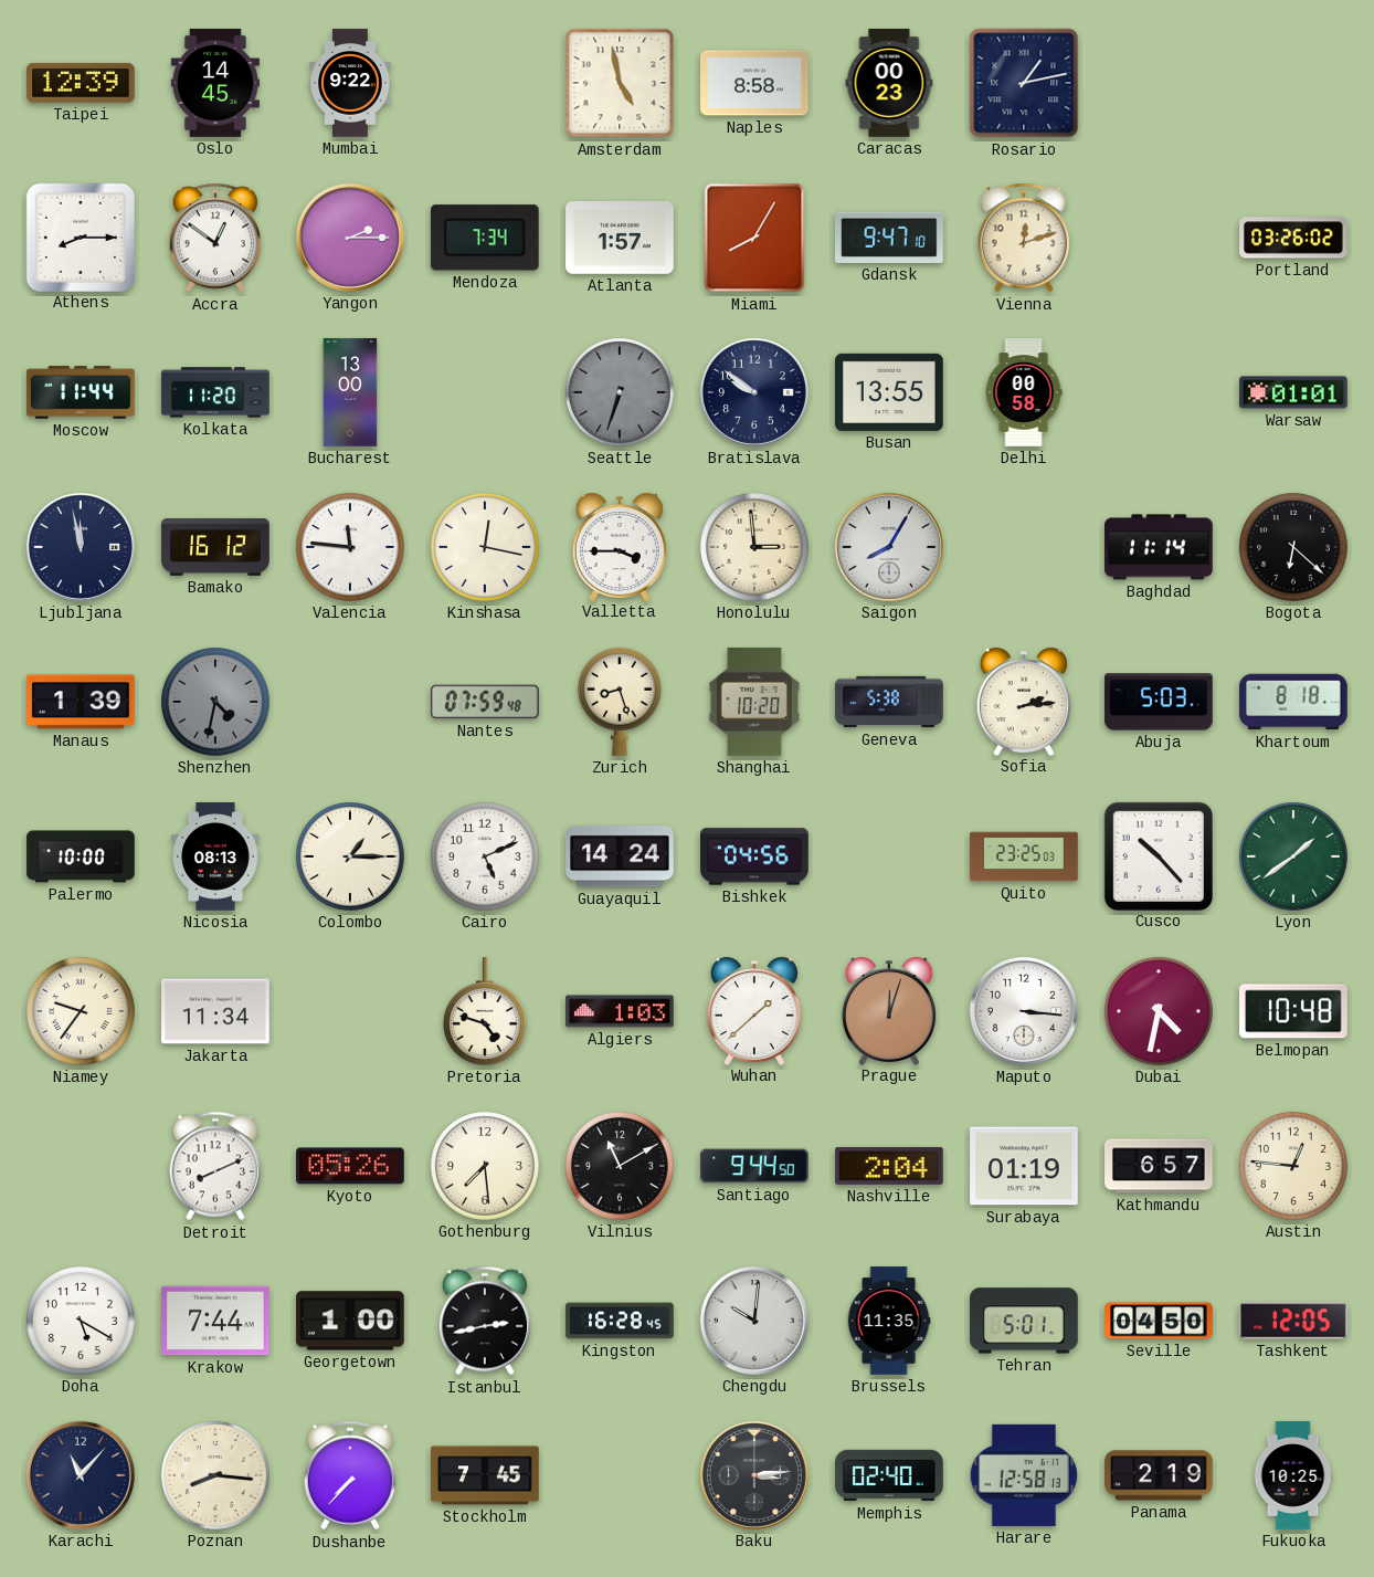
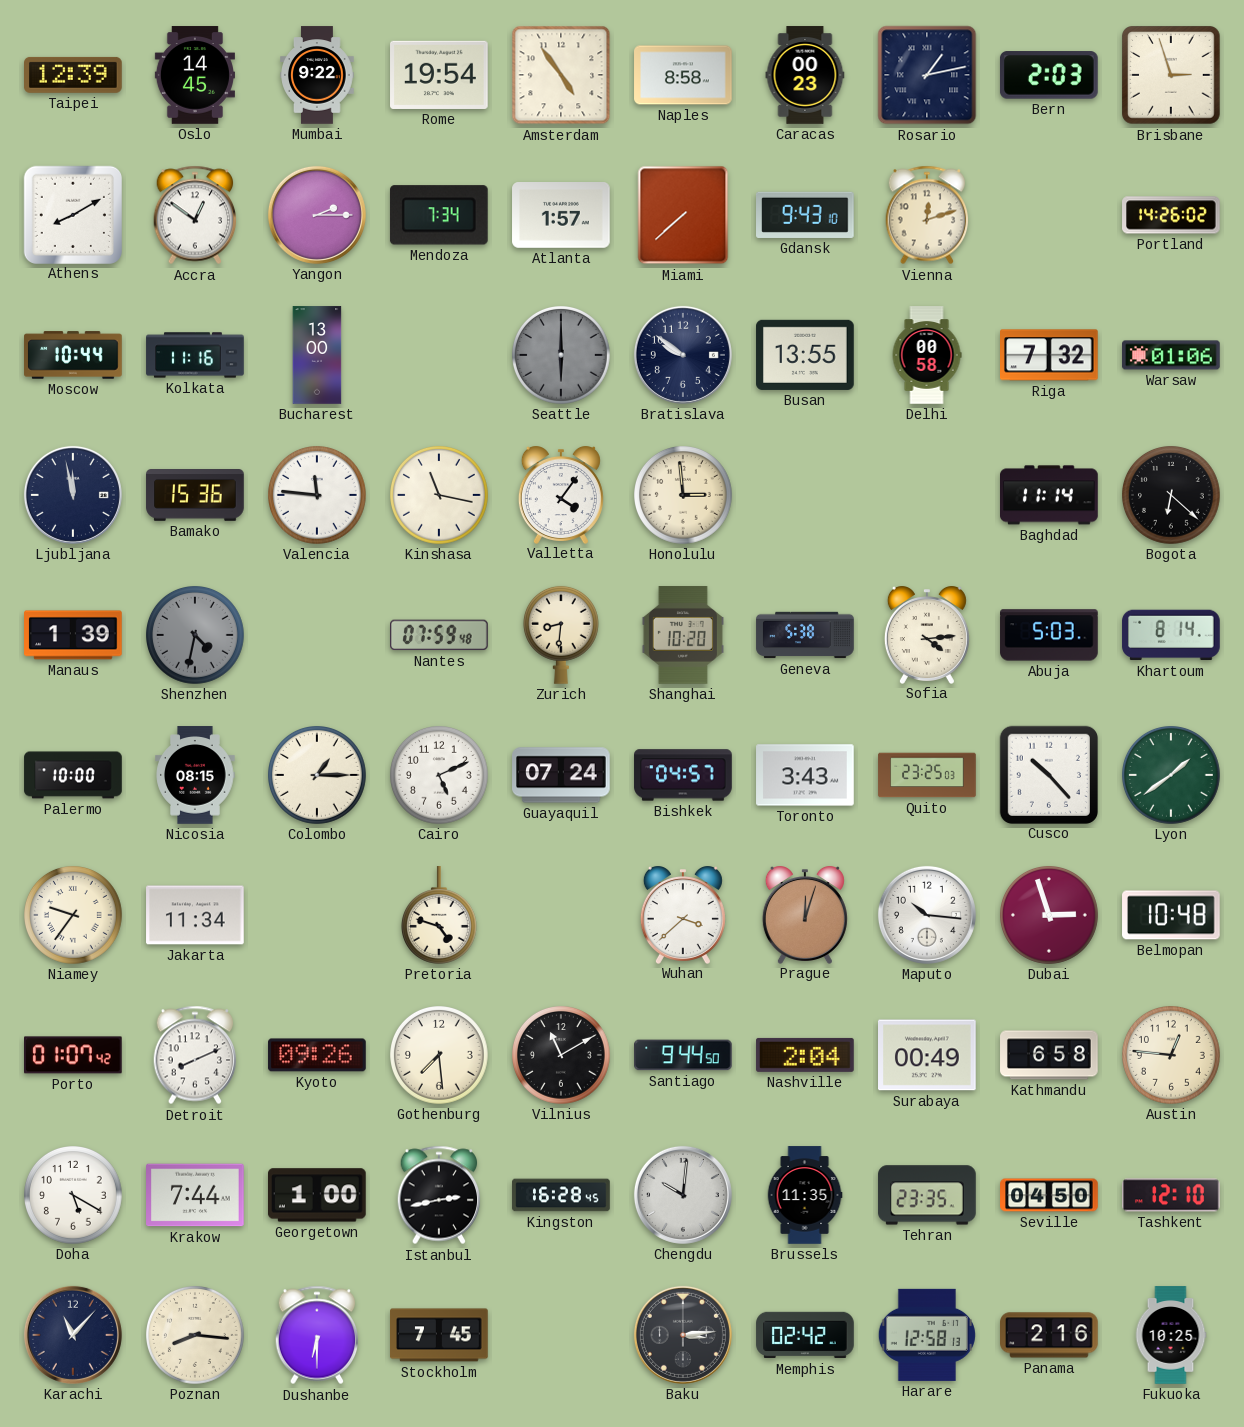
Rome: none -> 19:54
Amsterdam: 4:58 -> 4:54
Bern: none -> 2:03
Brisbane: none -> 2:57
Athens: 8:15 -> 8:10
Miami: 8:05 -> 7:38
Gdansk: 9:47 -> 9:43
Portland: 03:26 -> 14:26
Moscow: 11:44 -> 10:44
Kolkata: 11:20 -> 11:16
Seattle: 6:33 -> 6:00
Riga: none -> 7:32
Warsaw: 01:01 -> 01:06
Bamako: 16:12 -> 15:36
Kinshasa: 12:17 -> 11:17
Valletta: 3:45 -> 4:06
Saigon: 8:05 -> none
Zurich: 8:27 -> 8:31
Sofia: 2:14 -> 4:14
Khartoum: 8:18 -> 8:14
Nicosia: 08:13 -> 08:15
Guayaquil: 14:24 -> 07:24
Bishkek: 04:56 -> 04:57
Toronto: none -> 3:43
Algiers: 1:03 -> none
Wuhan: 1:38 -> 3:38
Maputo: 3:16 -> 10:16
Dubai: 4:32 -> 2:57
Porto: none -> 01:07
Kyoto: 05:26 -> 09:26
Surabaya: 01:19 -> 00:49
Kathmandu: 6:57 -> 6:58
Tehran: 5:01 -> 23:35
Tashkent: 12:05 -> 12:10
Dushanbe: 7:37 -> 6:30
Memphis: 02:40 -> 02:42
Panama: 2:19 -> 2:16
